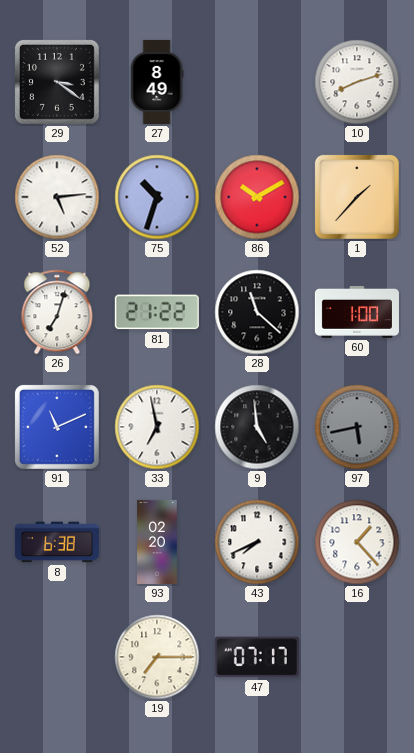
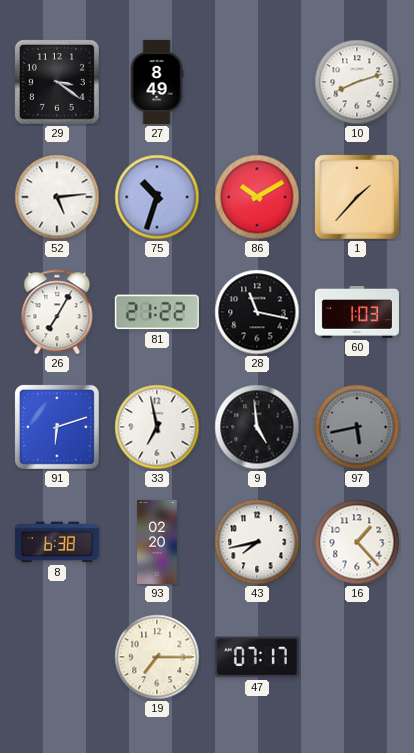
26: 7:03 -> 7:05
28: 11:22 -> 11:17
60: 1:00 -> 1:03
91: 11:11 -> 6:12
43: 7:41 -> 7:43
